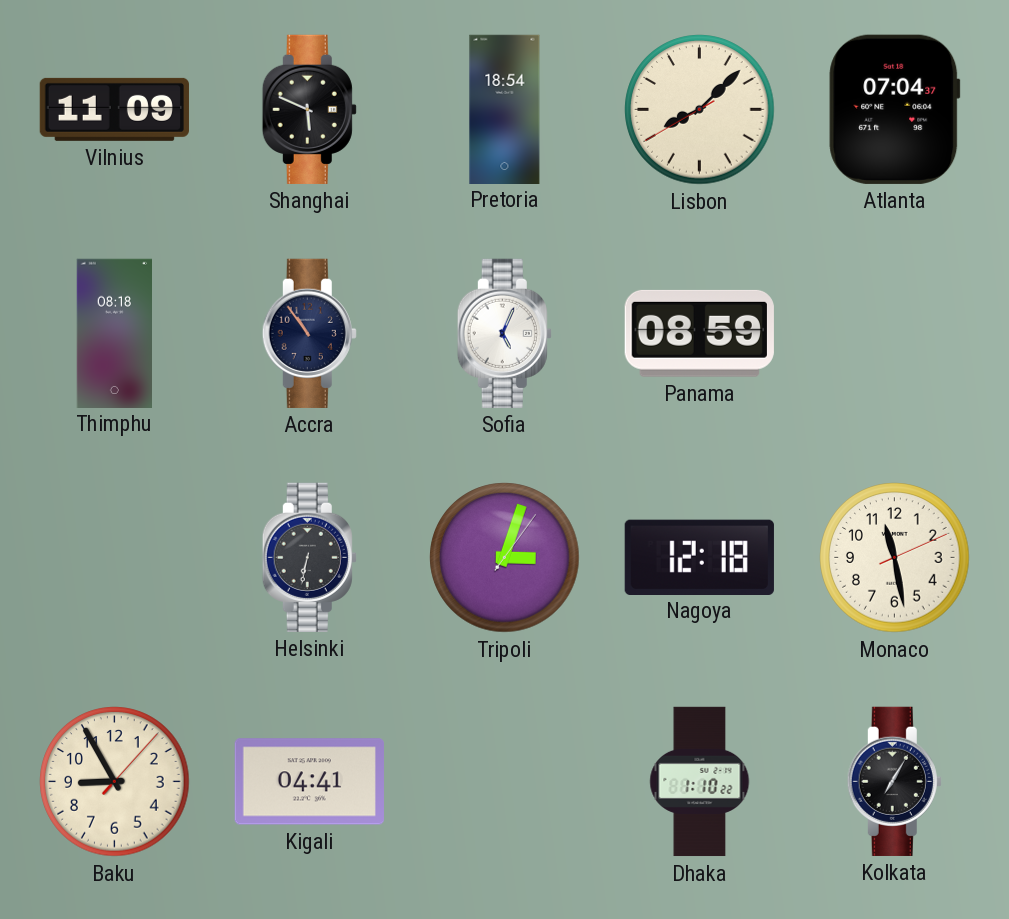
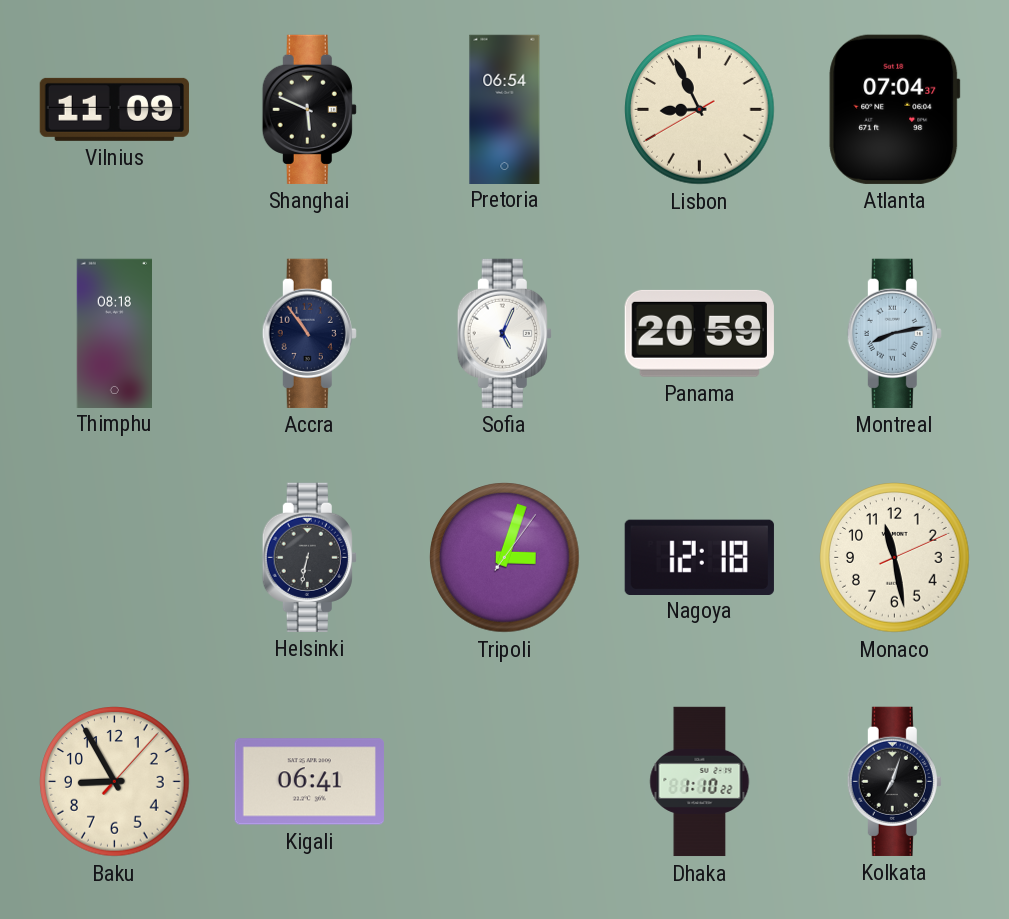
Pretoria: 18:54 -> 06:54
Lisbon: 8:07 -> 8:55
Panama: 08:59 -> 20:59
Montreal: none -> 8:13
Kigali: 04:41 -> 06:41
Kolkata: 7:05 -> 7:03
